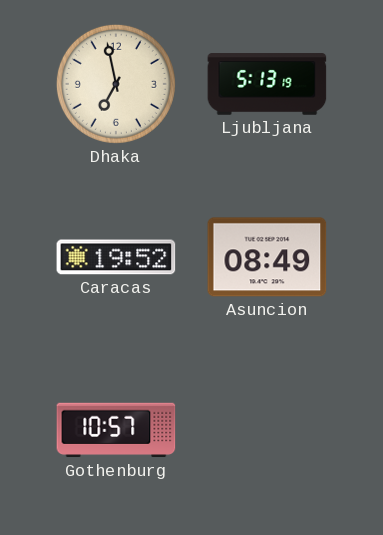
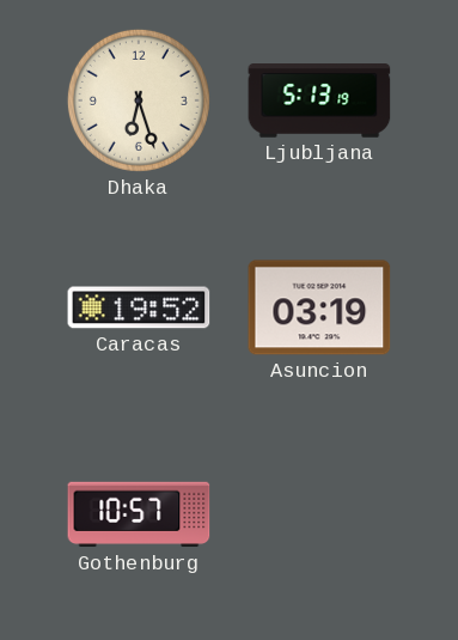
Dhaka: 6:58 -> 6:27
Asuncion: 08:49 -> 03:19
